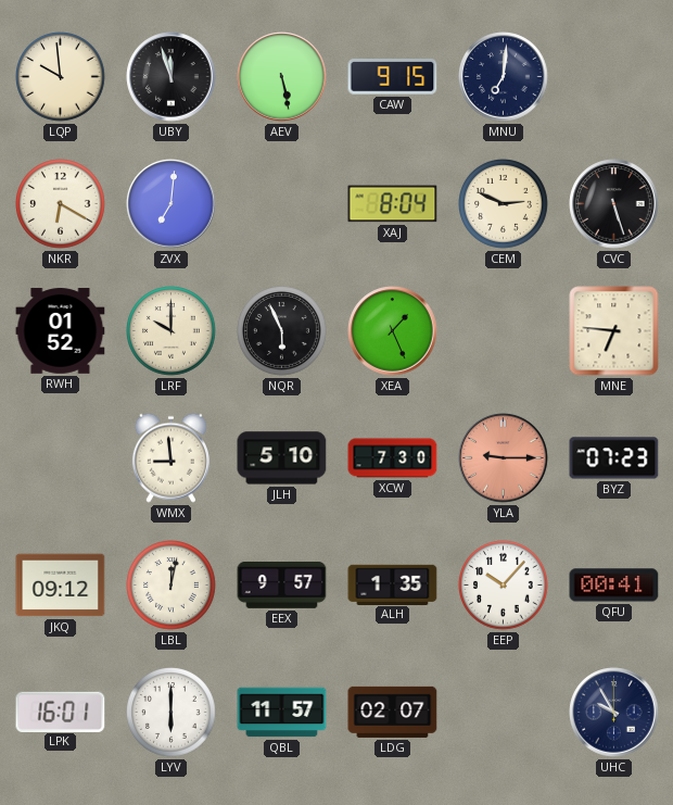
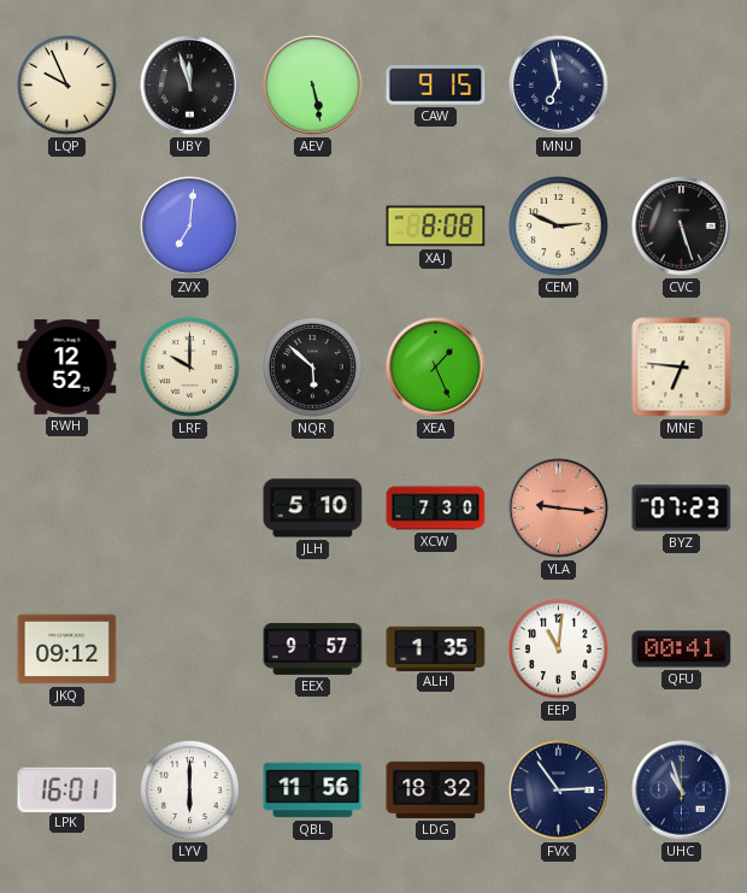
LQP: 9:59 -> 9:56
MNU: 7:01 -> 6:58
NKR: 6:20 -> none
XAJ: 8:04 -> 8:08
RWH: 01:52 -> 12:52
NQR: 5:56 -> 5:52
WMX: 8:59 -> none
YLA: 9:15 -> 9:16
LBL: 12:02 -> none
EEP: 10:07 -> 11:01
QBL: 11:57 -> 11:56
LDG: 02:07 -> 18:32
FVX: none -> 2:54
UHC: 9:55 -> 10:57
